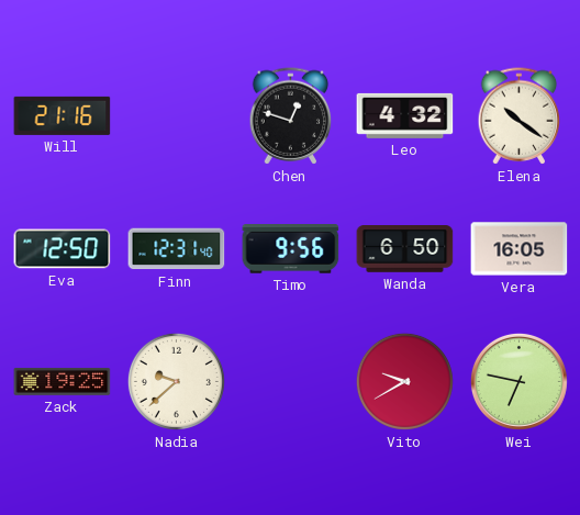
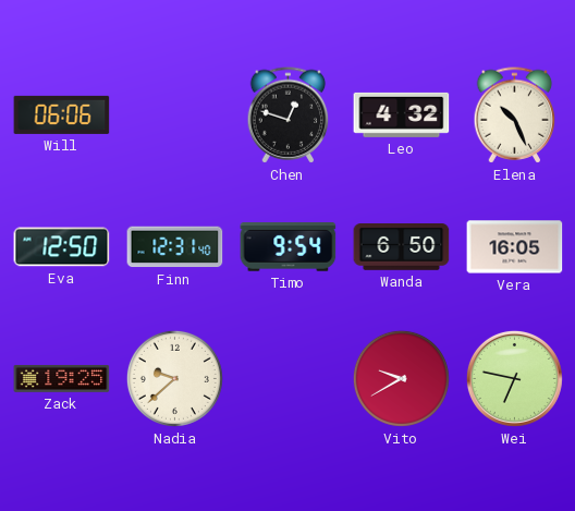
Will: 21:16 -> 06:06
Elena: 10:21 -> 10:26
Timo: 9:56 -> 9:54
